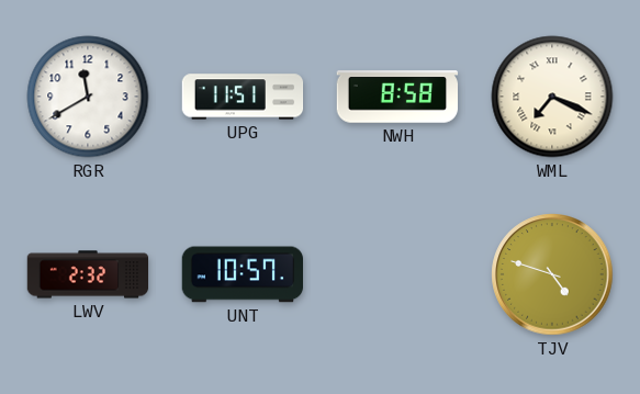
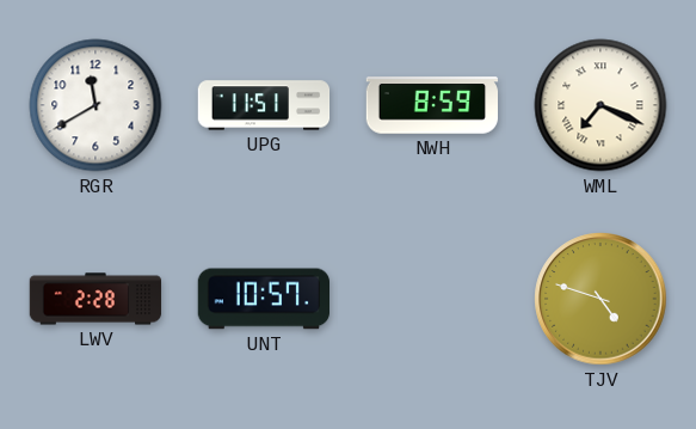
NWH: 8:58 -> 8:59
LWV: 2:32 -> 2:28
